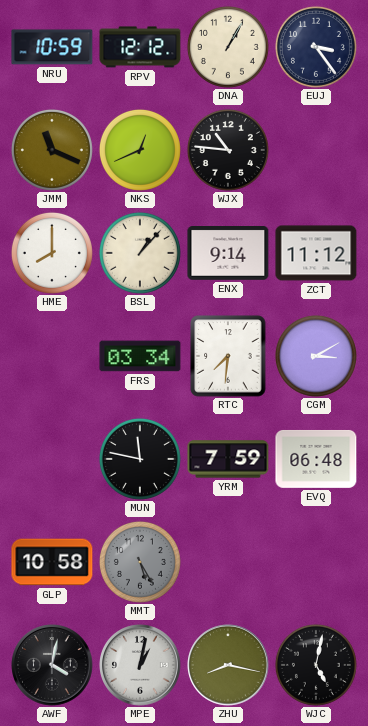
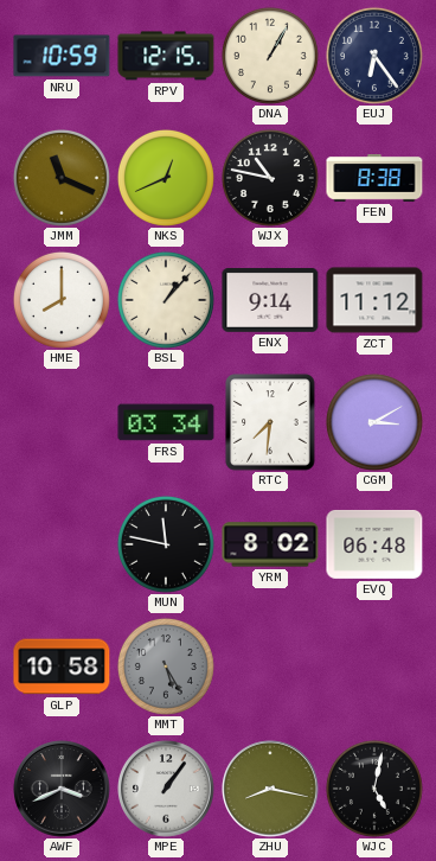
RPV: 12:12 -> 12:15
EUJ: 3:24 -> 6:24
WJX: 10:46 -> 10:47
FEN: none -> 8:38
YRM: 7:59 -> 8:02
AWF: 4:02 -> 3:41
MPE: 1:02 -> 1:06
